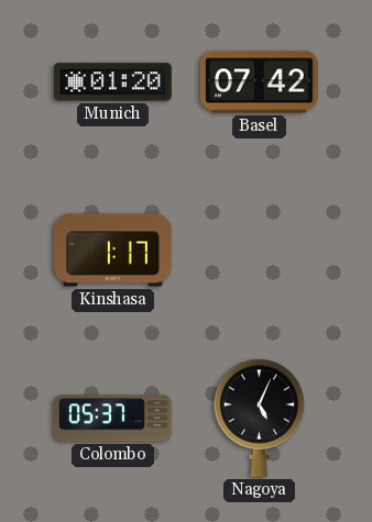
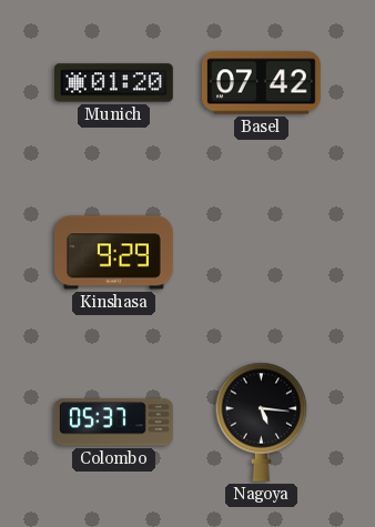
Kinshasa: 1:17 -> 9:29
Nagoya: 5:04 -> 5:16
